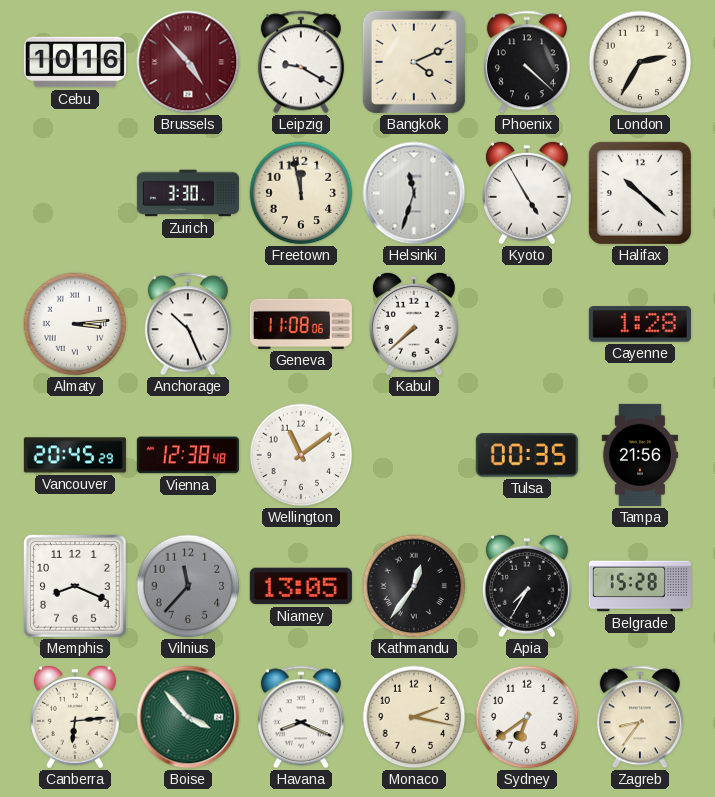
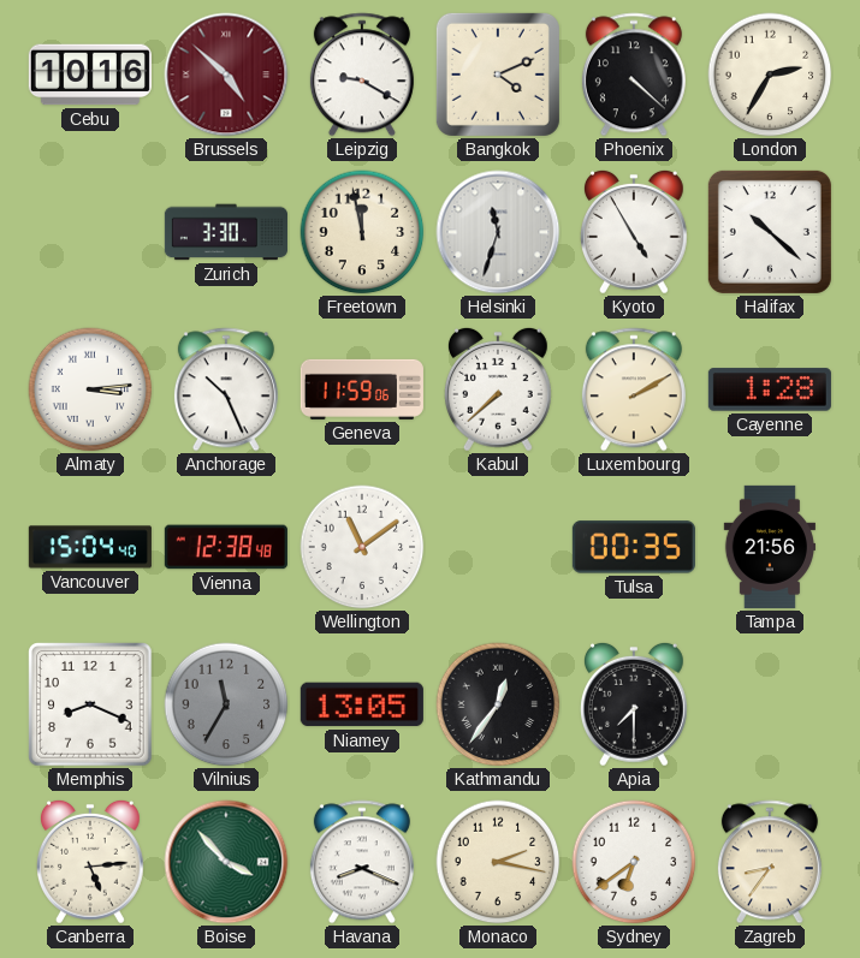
Brussels: 4:53 -> 4:52
Geneva: 11:08 -> 11:59
Luxembourg: none -> 2:10
Vancouver: 20:45 -> 15:04
Vilnius: 11:37 -> 11:35
Apia: 7:35 -> 7:30
Belgrade: 15:28 -> none
Canberra: 6:14 -> 5:14
